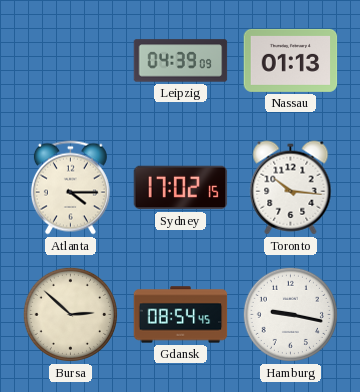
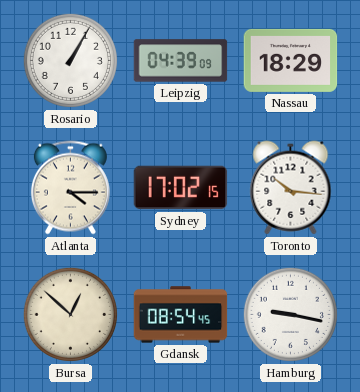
Rosario: none -> 1:05
Nassau: 01:13 -> 18:29
Bursa: 2:52 -> 12:52
